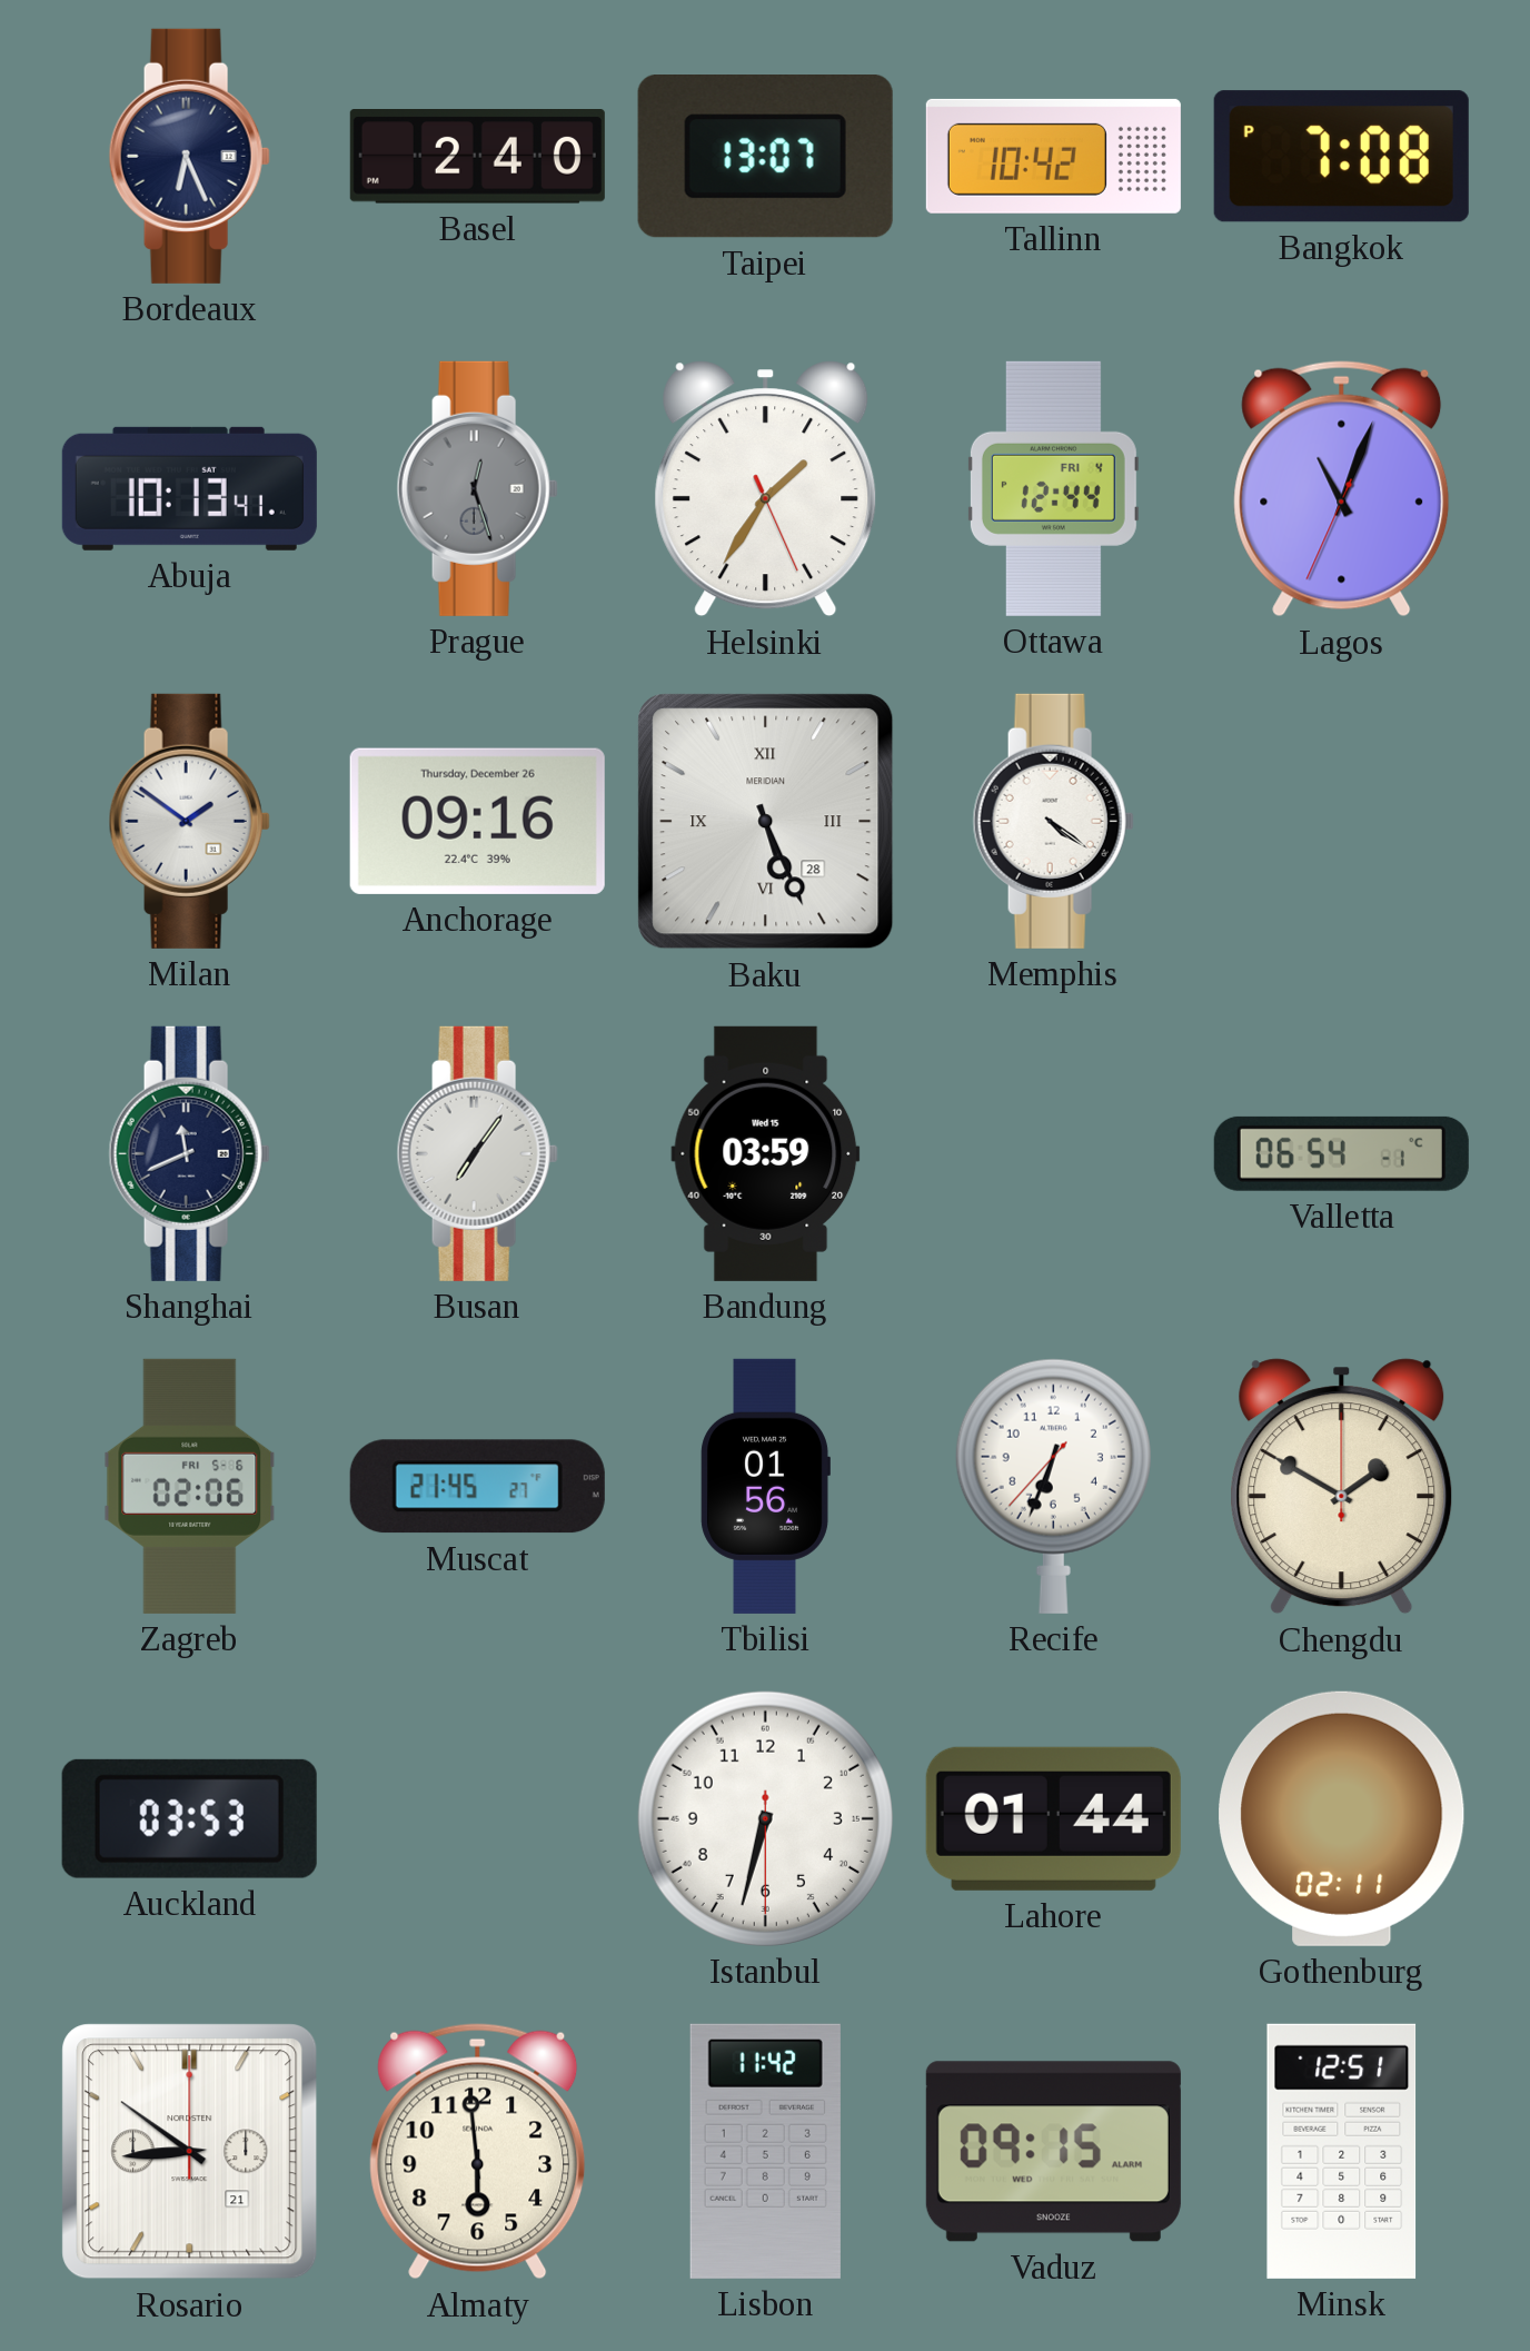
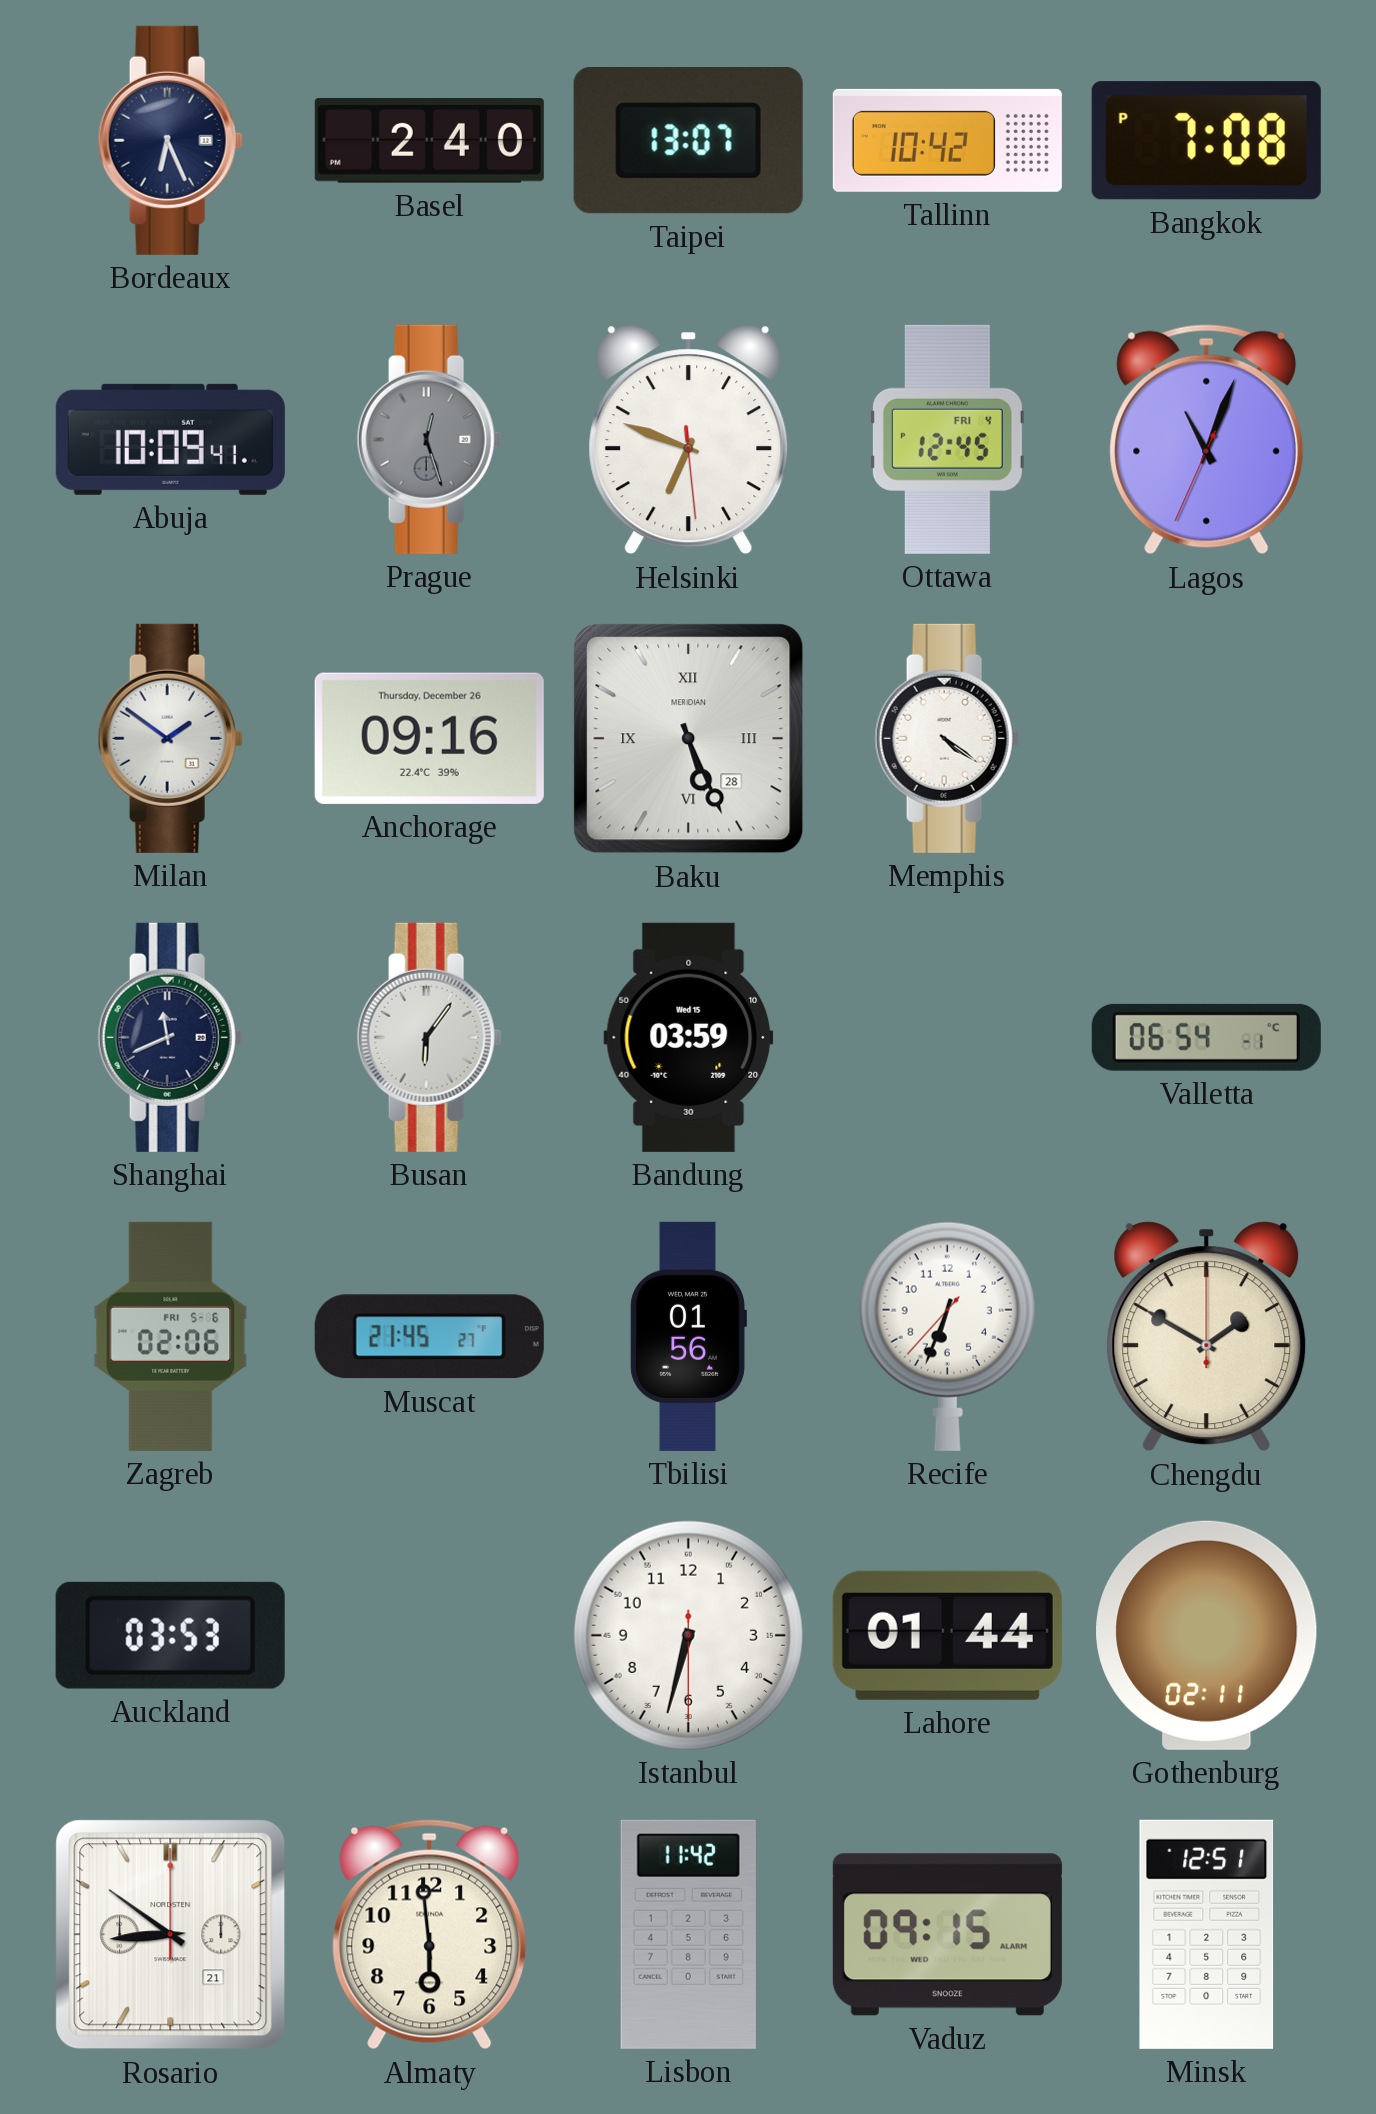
Abuja: 10:13 -> 10:09
Helsinki: 1:35 -> 6:48
Ottawa: 12:44 -> 12:45
Busan: 7:06 -> 6:06
